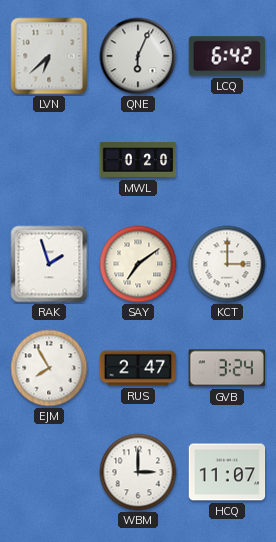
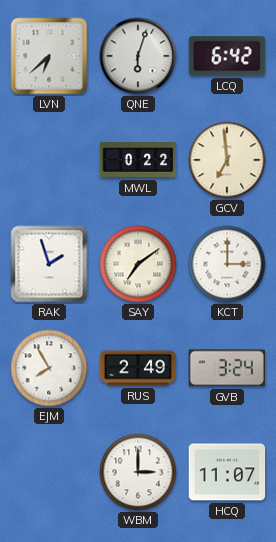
QNE: 6:04 -> 6:03
MWL: 0:20 -> 0:22
GCV: none -> 6:59
RUS: 2:47 -> 2:49
